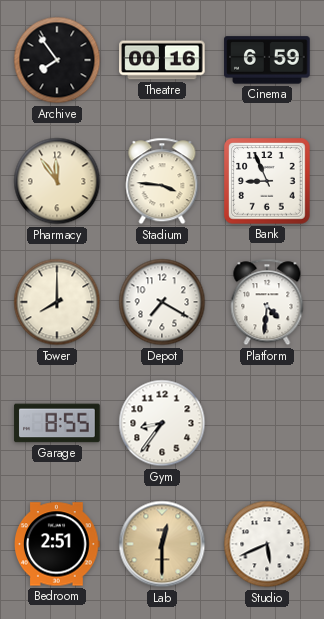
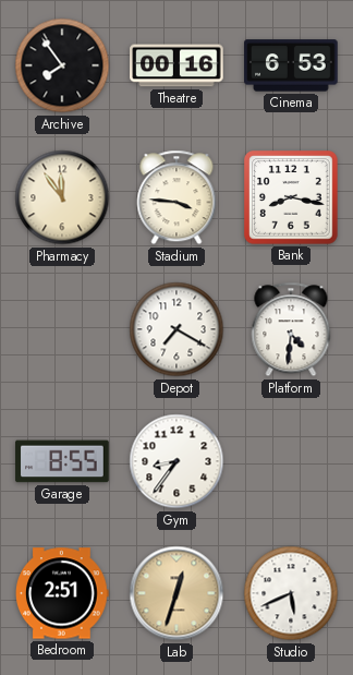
Cinema: 6:59 -> 6:53
Bank: 8:56 -> 8:17
Tower: 8:00 -> none
Lab: 12:30 -> 12:33
